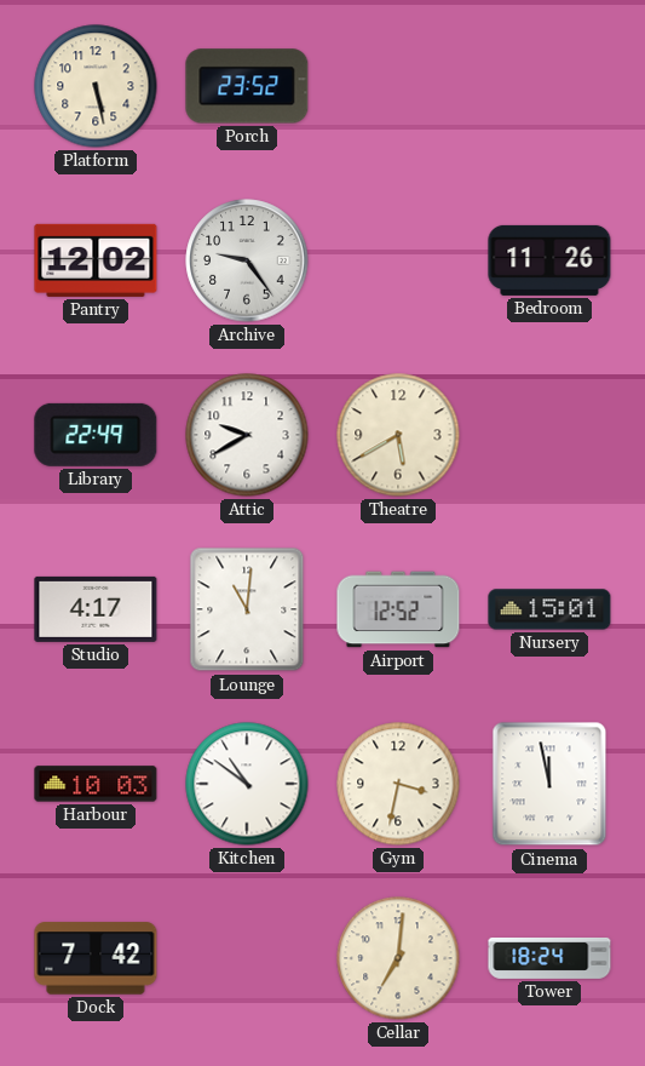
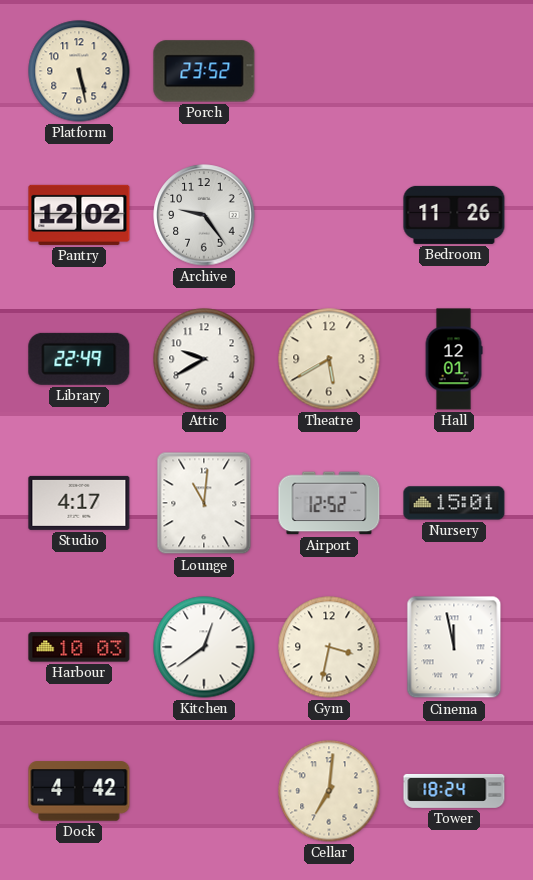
Hall: none -> 12:01
Kitchen: 10:51 -> 12:39
Dock: 7:42 -> 4:42
